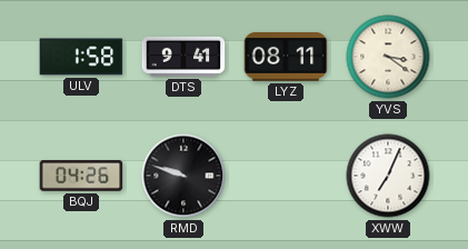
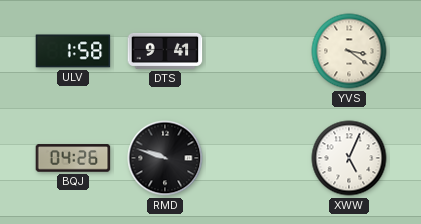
LYZ: 08:11 -> none
XWW: 7:04 -> 5:04
